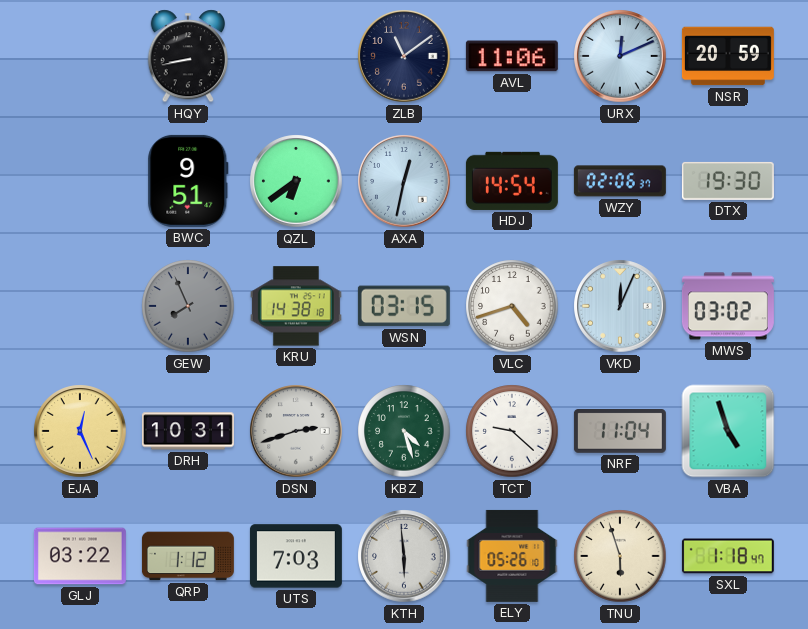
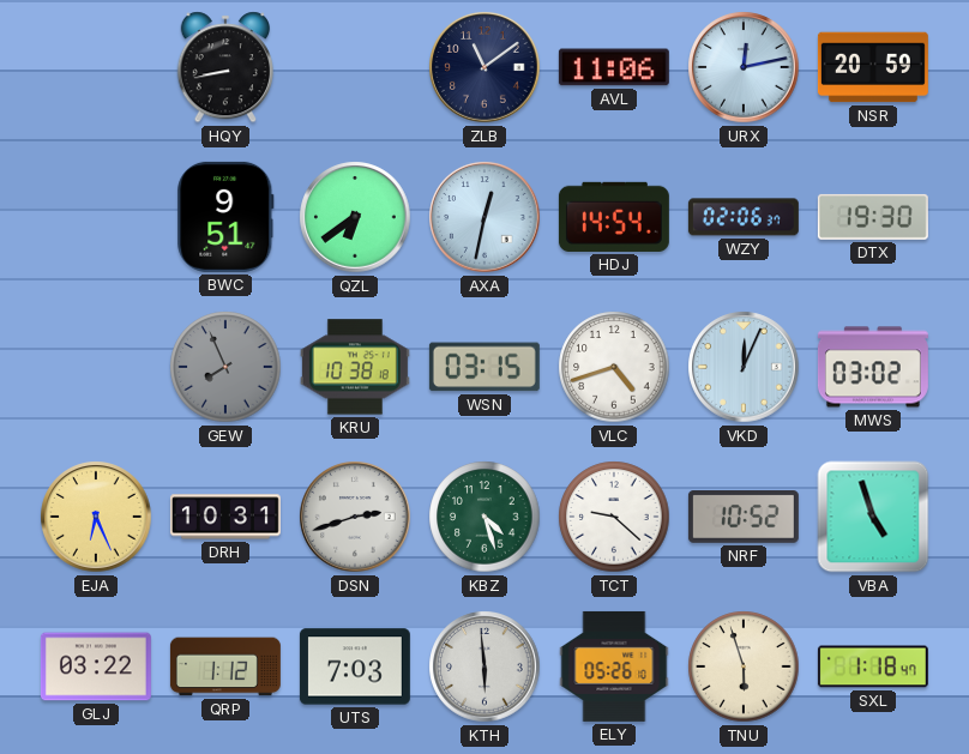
URX: 12:11 -> 12:13
KRU: 14:38 -> 10:38
EJA: 12:26 -> 6:26
NRF: 11:04 -> 10:52
